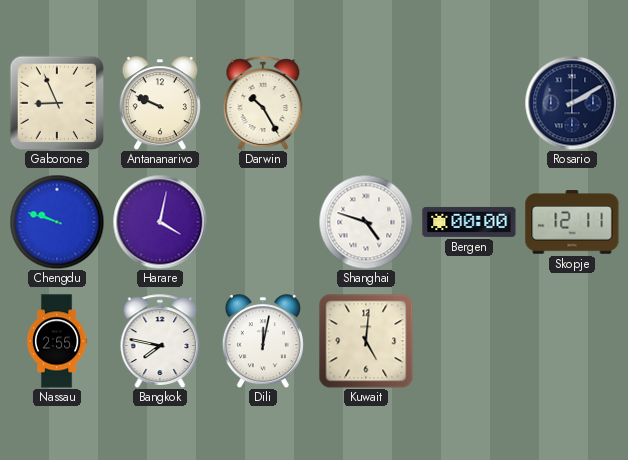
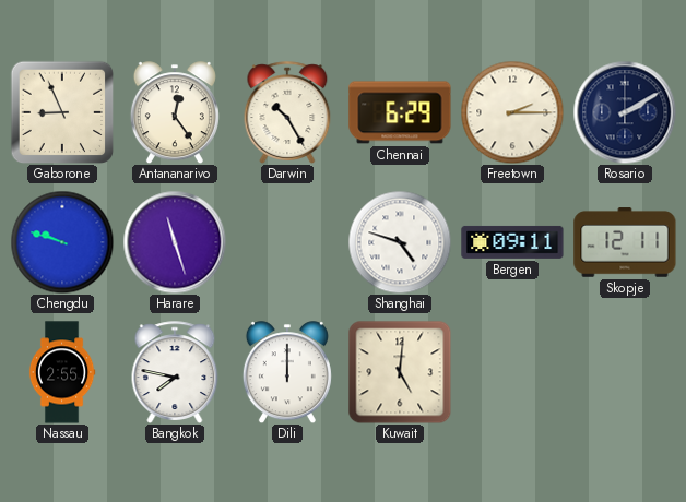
Antananarivo: 9:49 -> 12:24
Chennai: none -> 6:29
Freetown: none -> 2:15
Harare: 4:02 -> 11:27
Bergen: 00:00 -> 09:11
Dili: 12:02 -> 12:00
